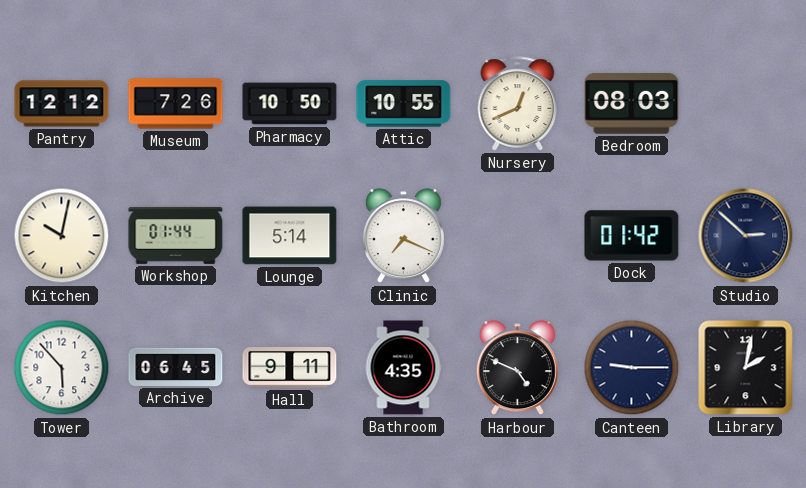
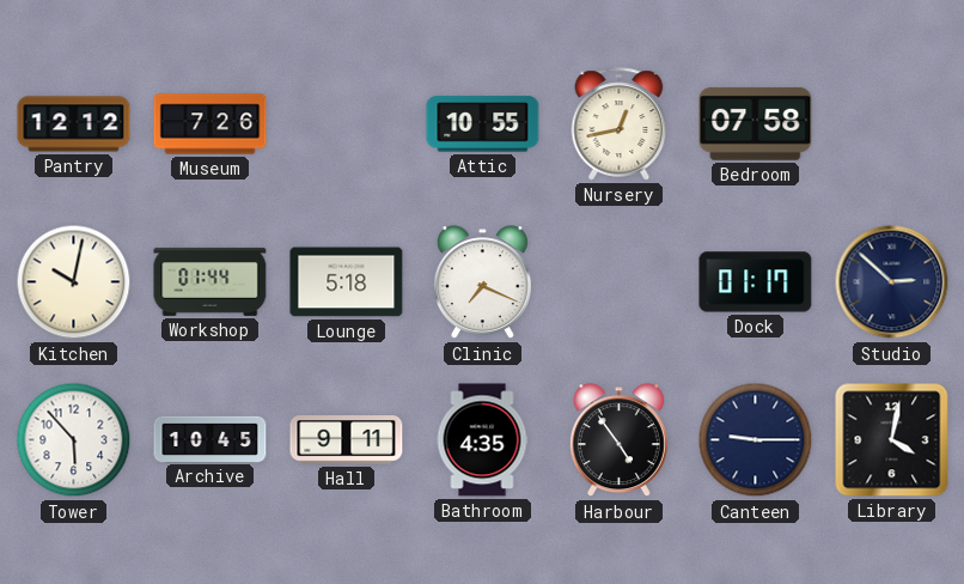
Pharmacy: 10:50 -> none
Nursery: 12:41 -> 12:43
Bedroom: 08:03 -> 07:58
Lounge: 5:14 -> 5:18
Dock: 01:42 -> 01:17
Archive: 06:45 -> 10:45
Harbour: 4:49 -> 4:54
Library: 2:02 -> 4:02
